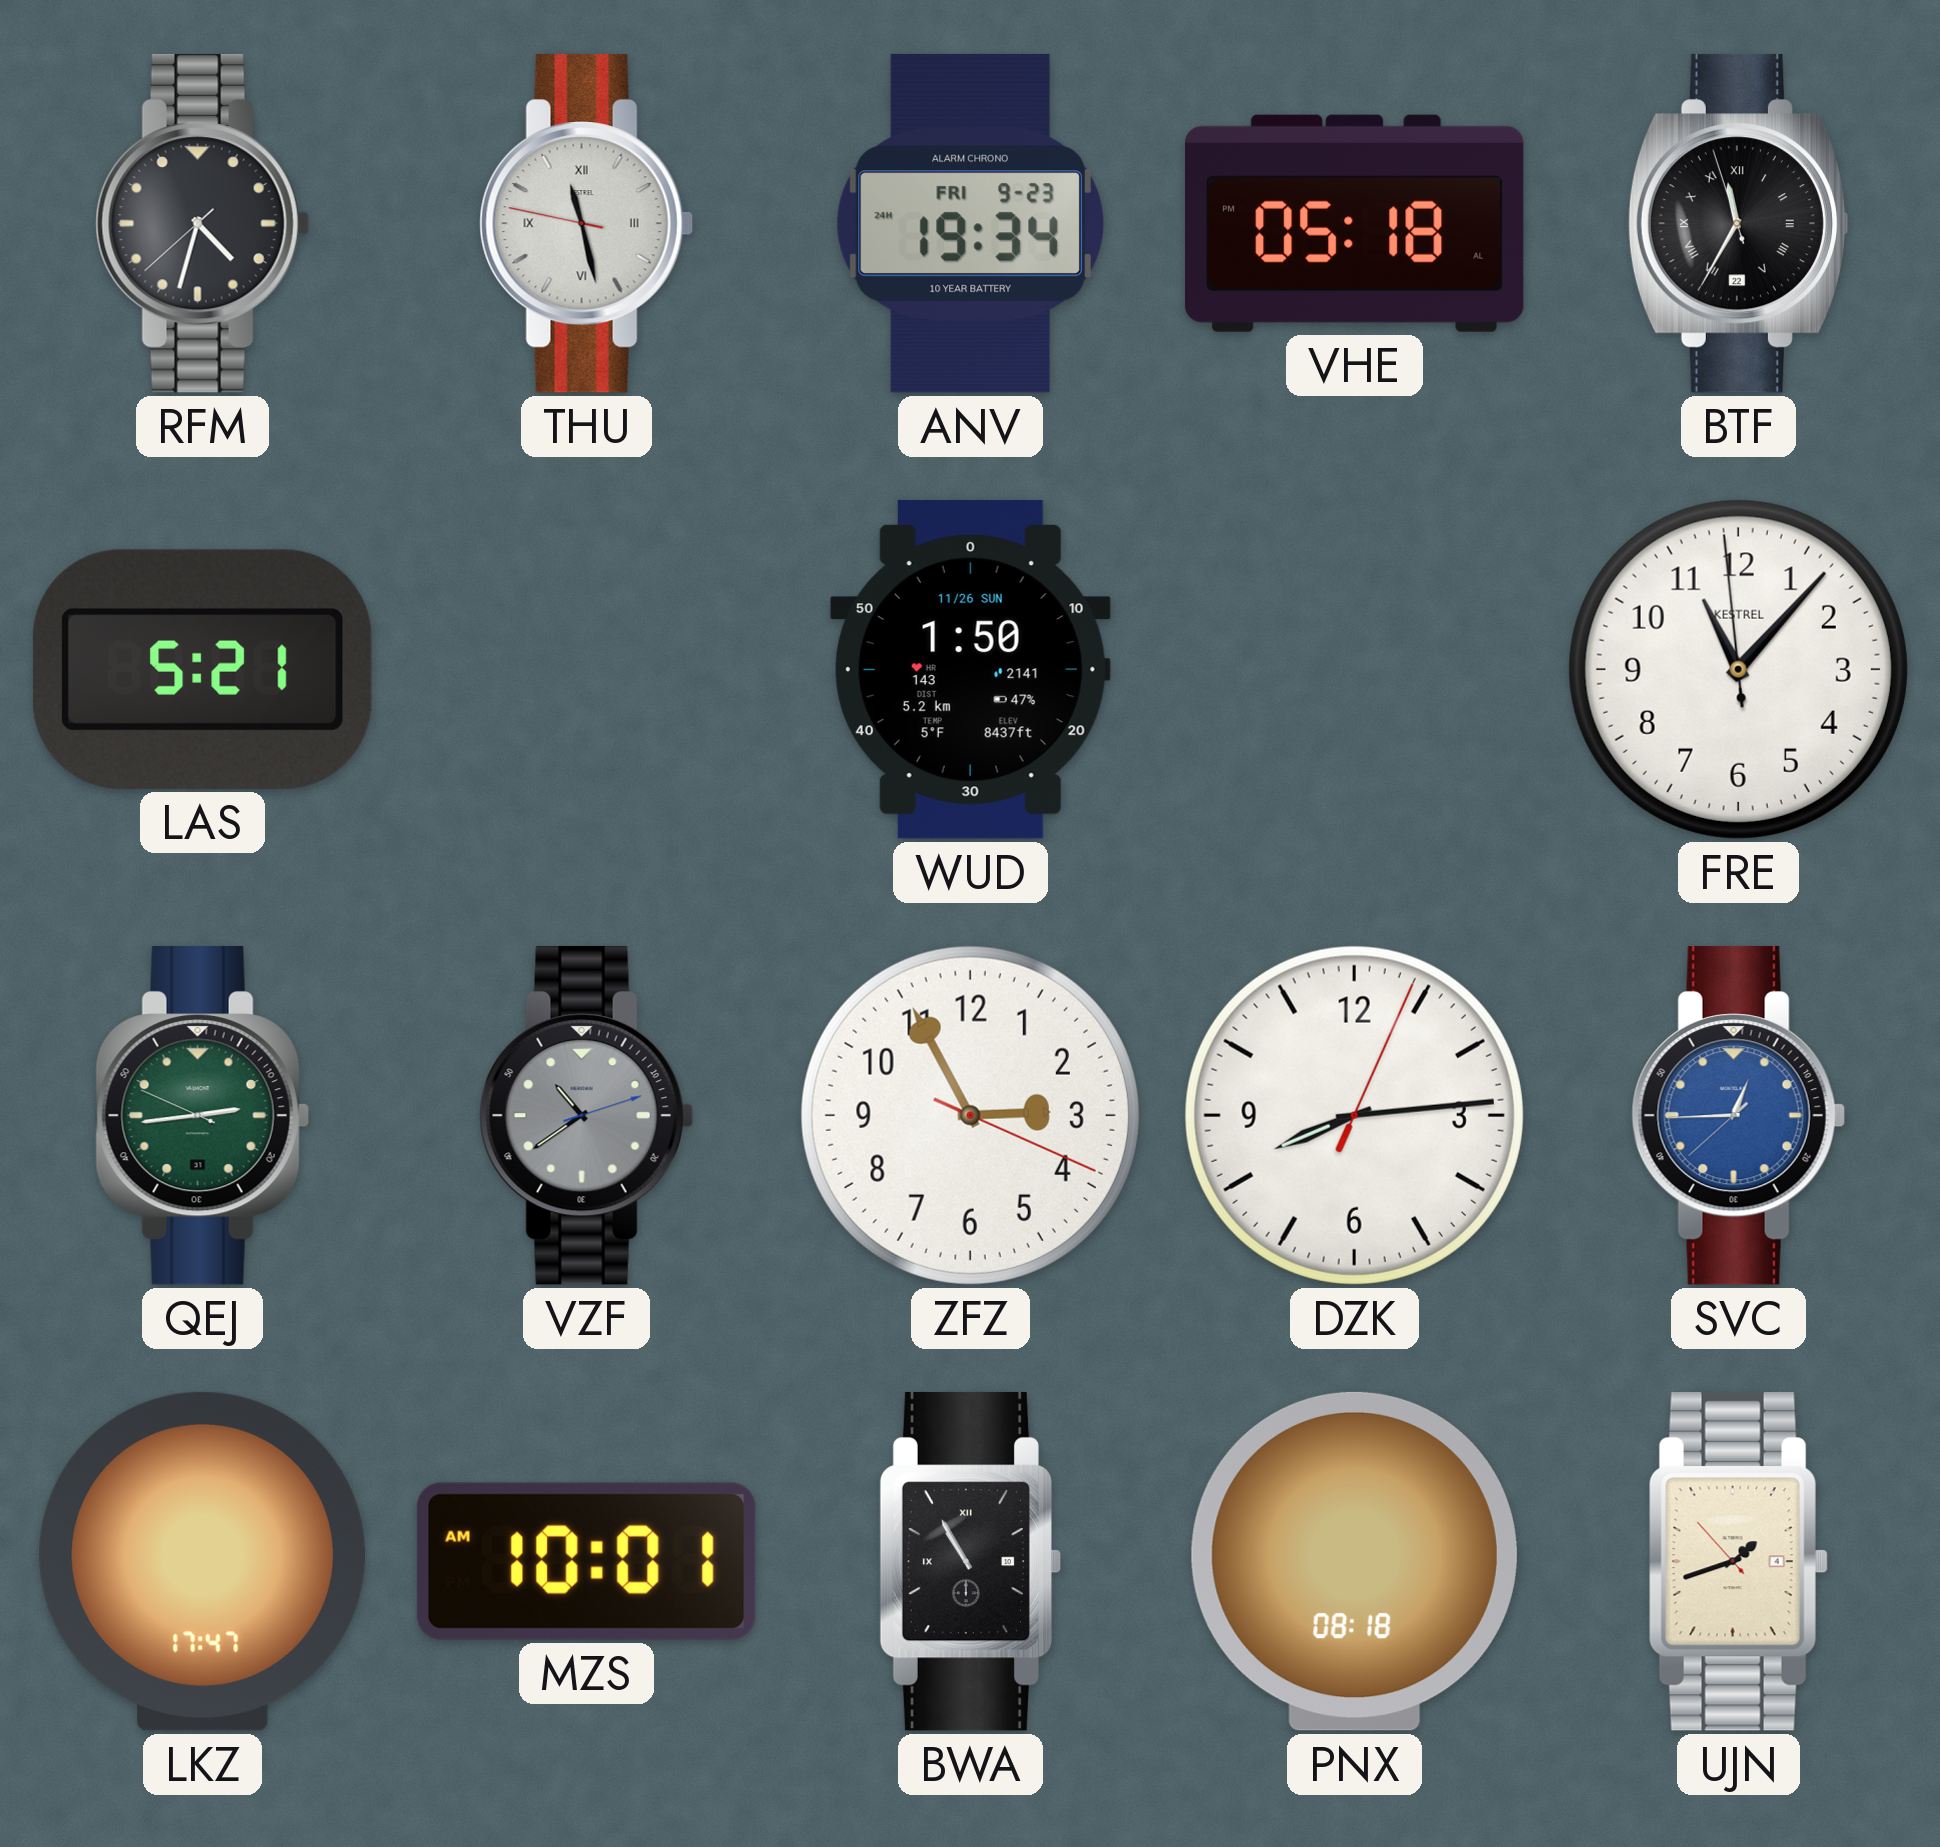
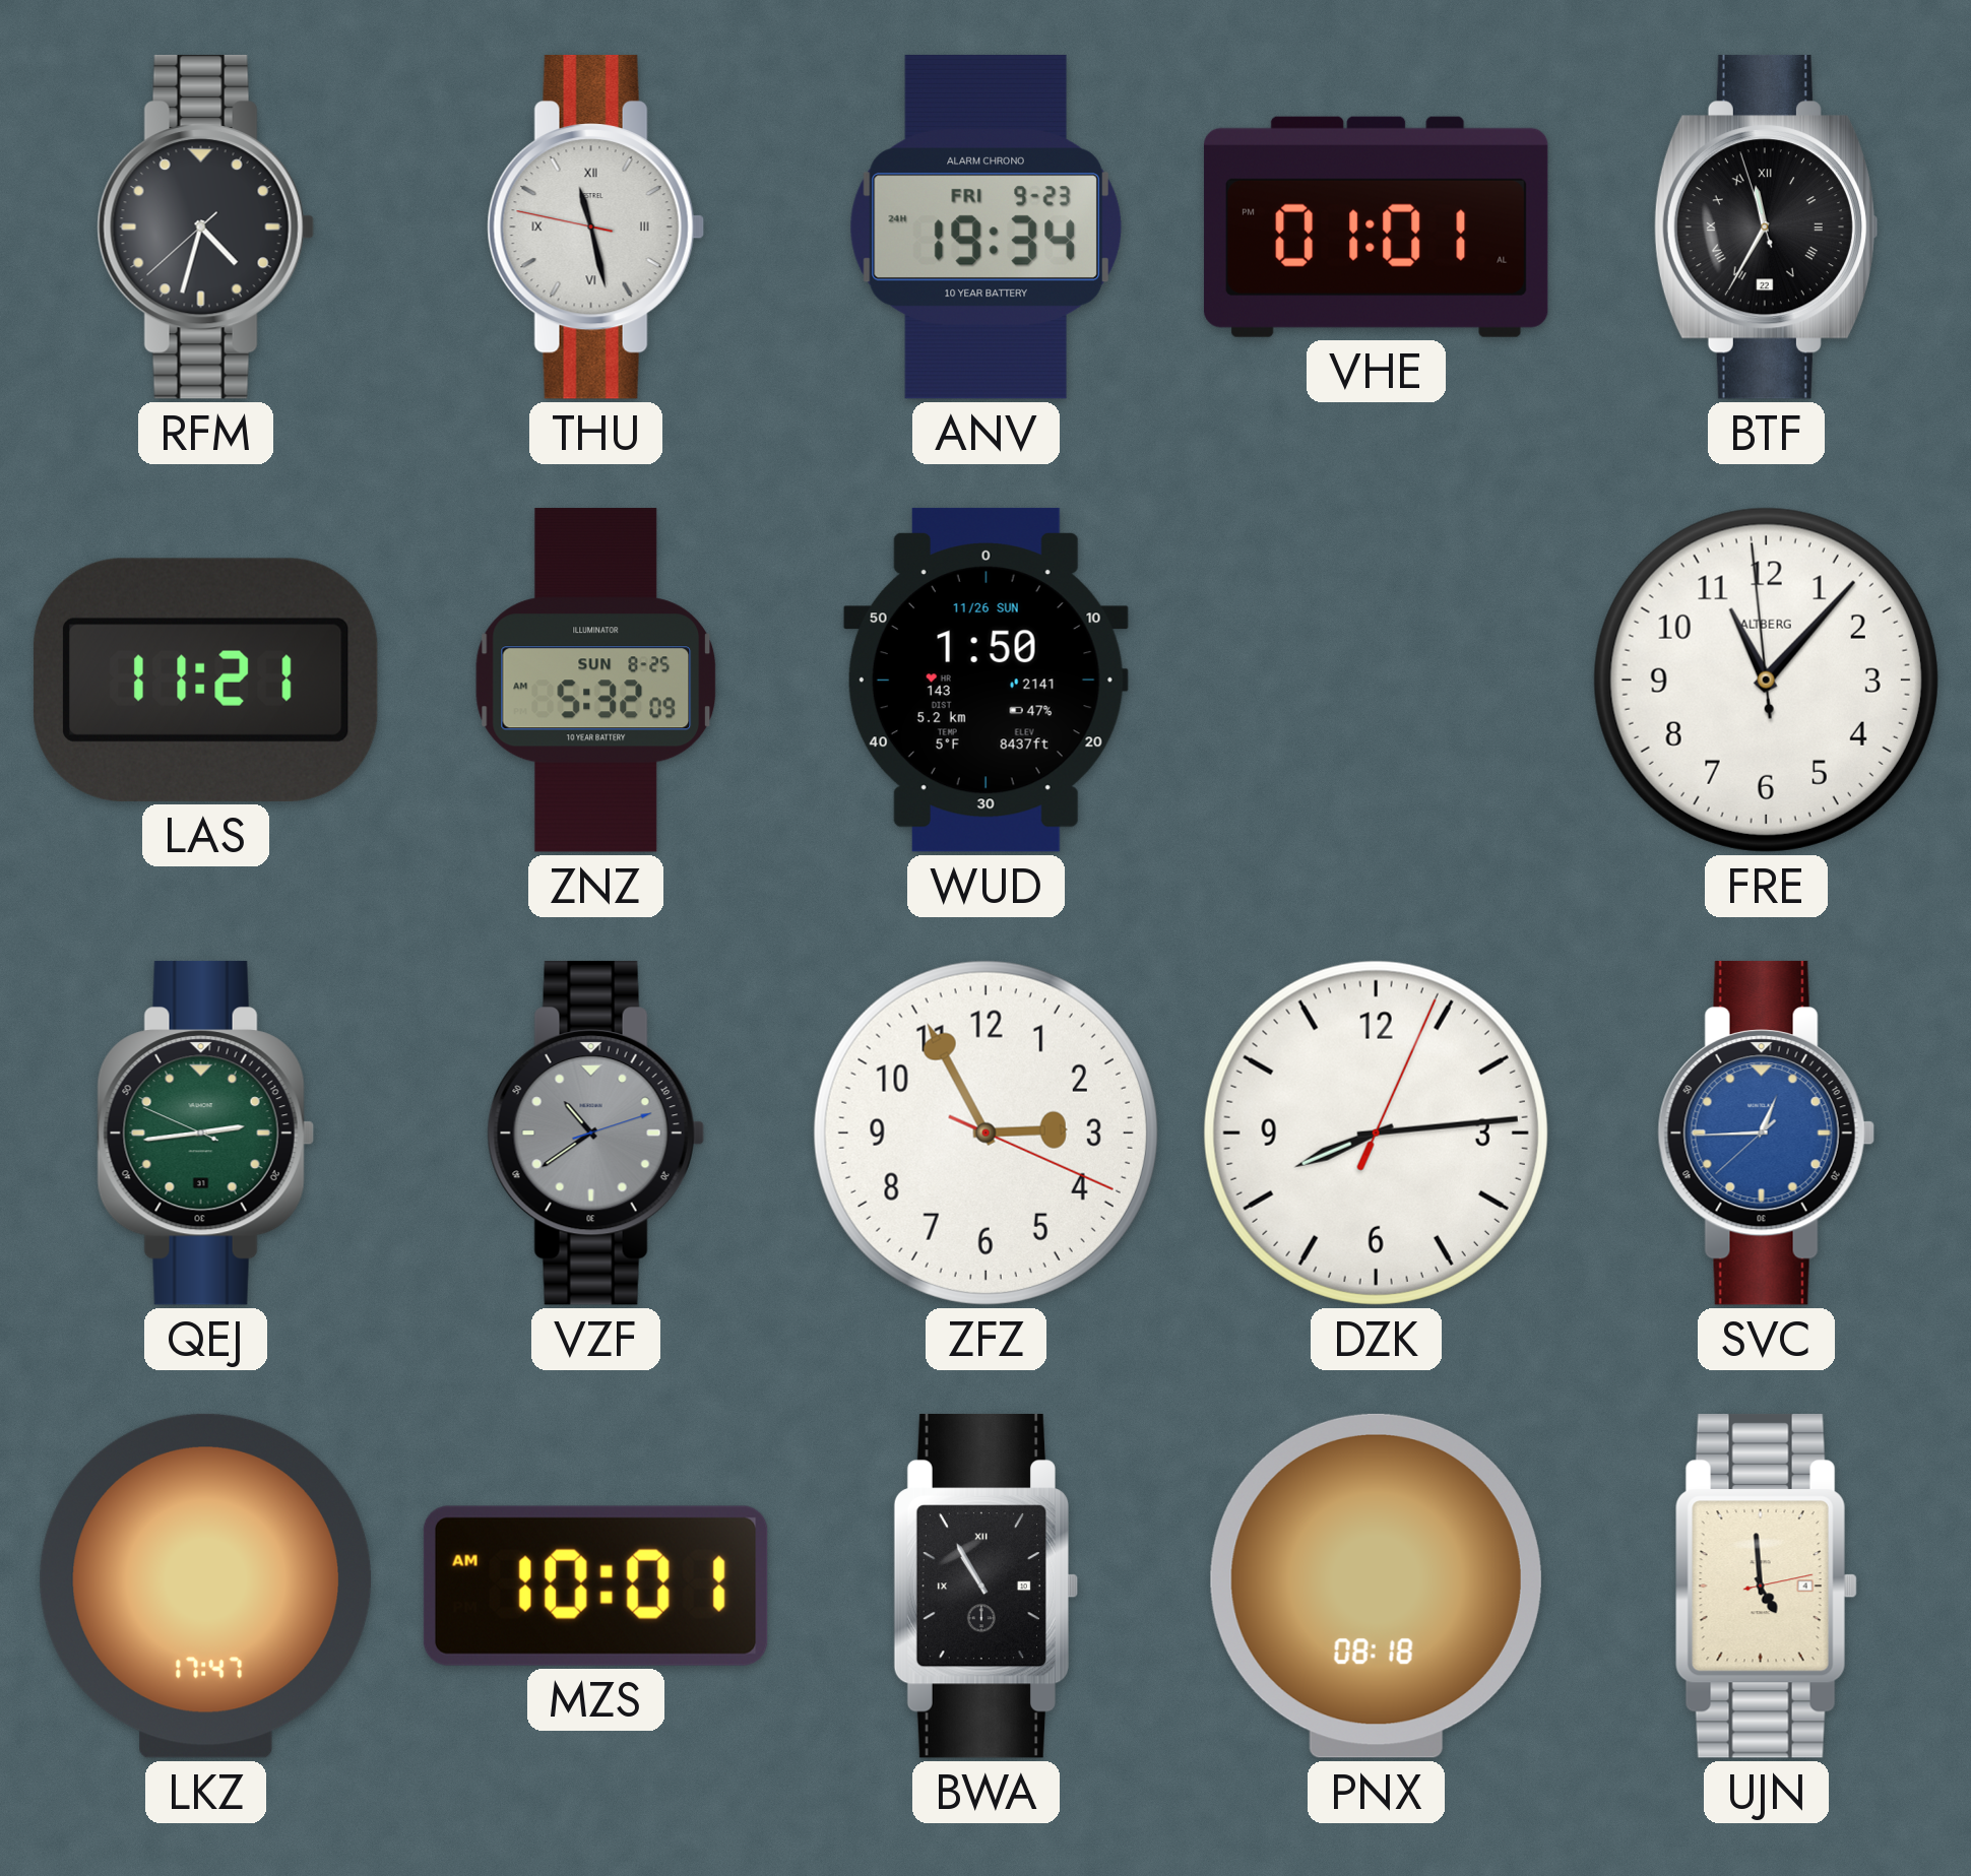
VHE: 05:18 -> 01:01
LAS: 5:21 -> 11:21
ZNZ: none -> 5:32
FRE brand: KESTREL -> ALTBERG
UJN: 1:41 -> 4:59
